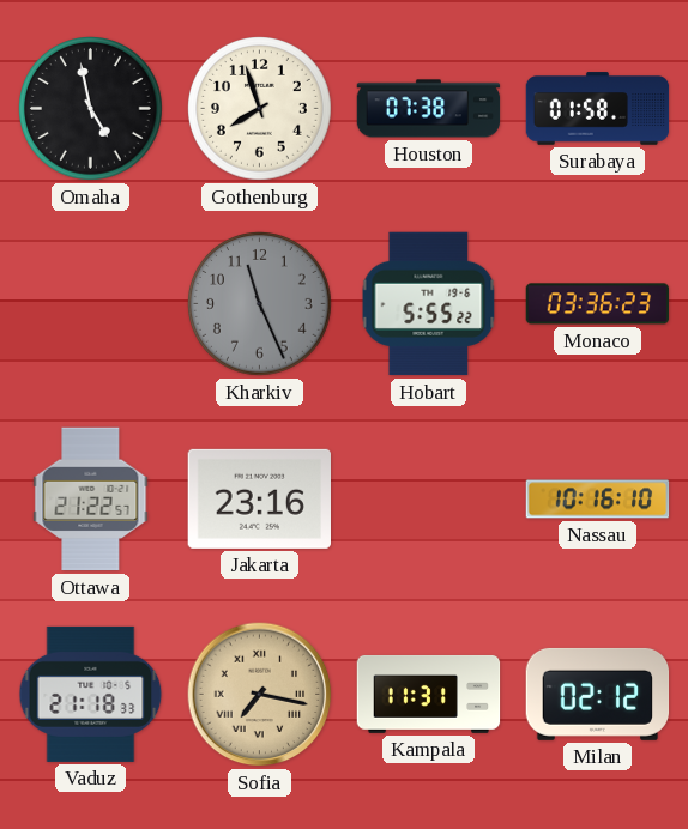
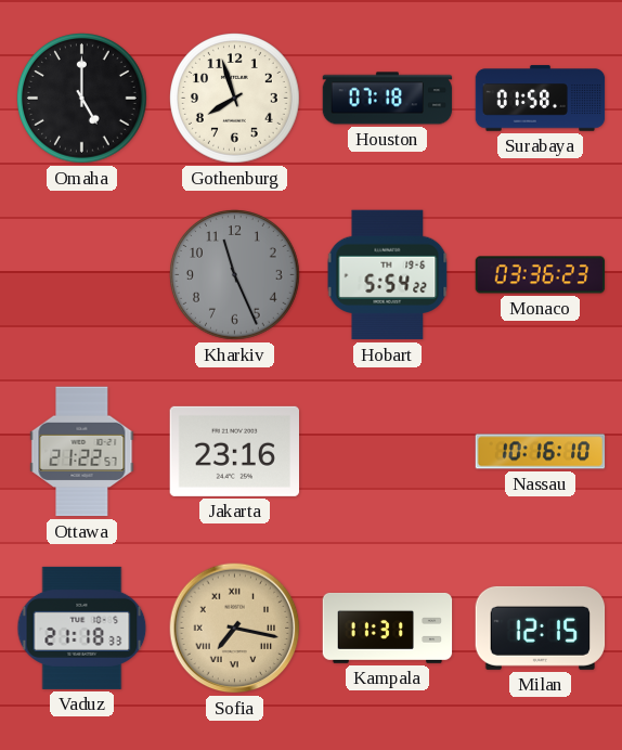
Omaha: 4:58 -> 5:00
Houston: 07:38 -> 07:18
Hobart: 5:55 -> 5:54
Milan: 02:12 -> 12:15
